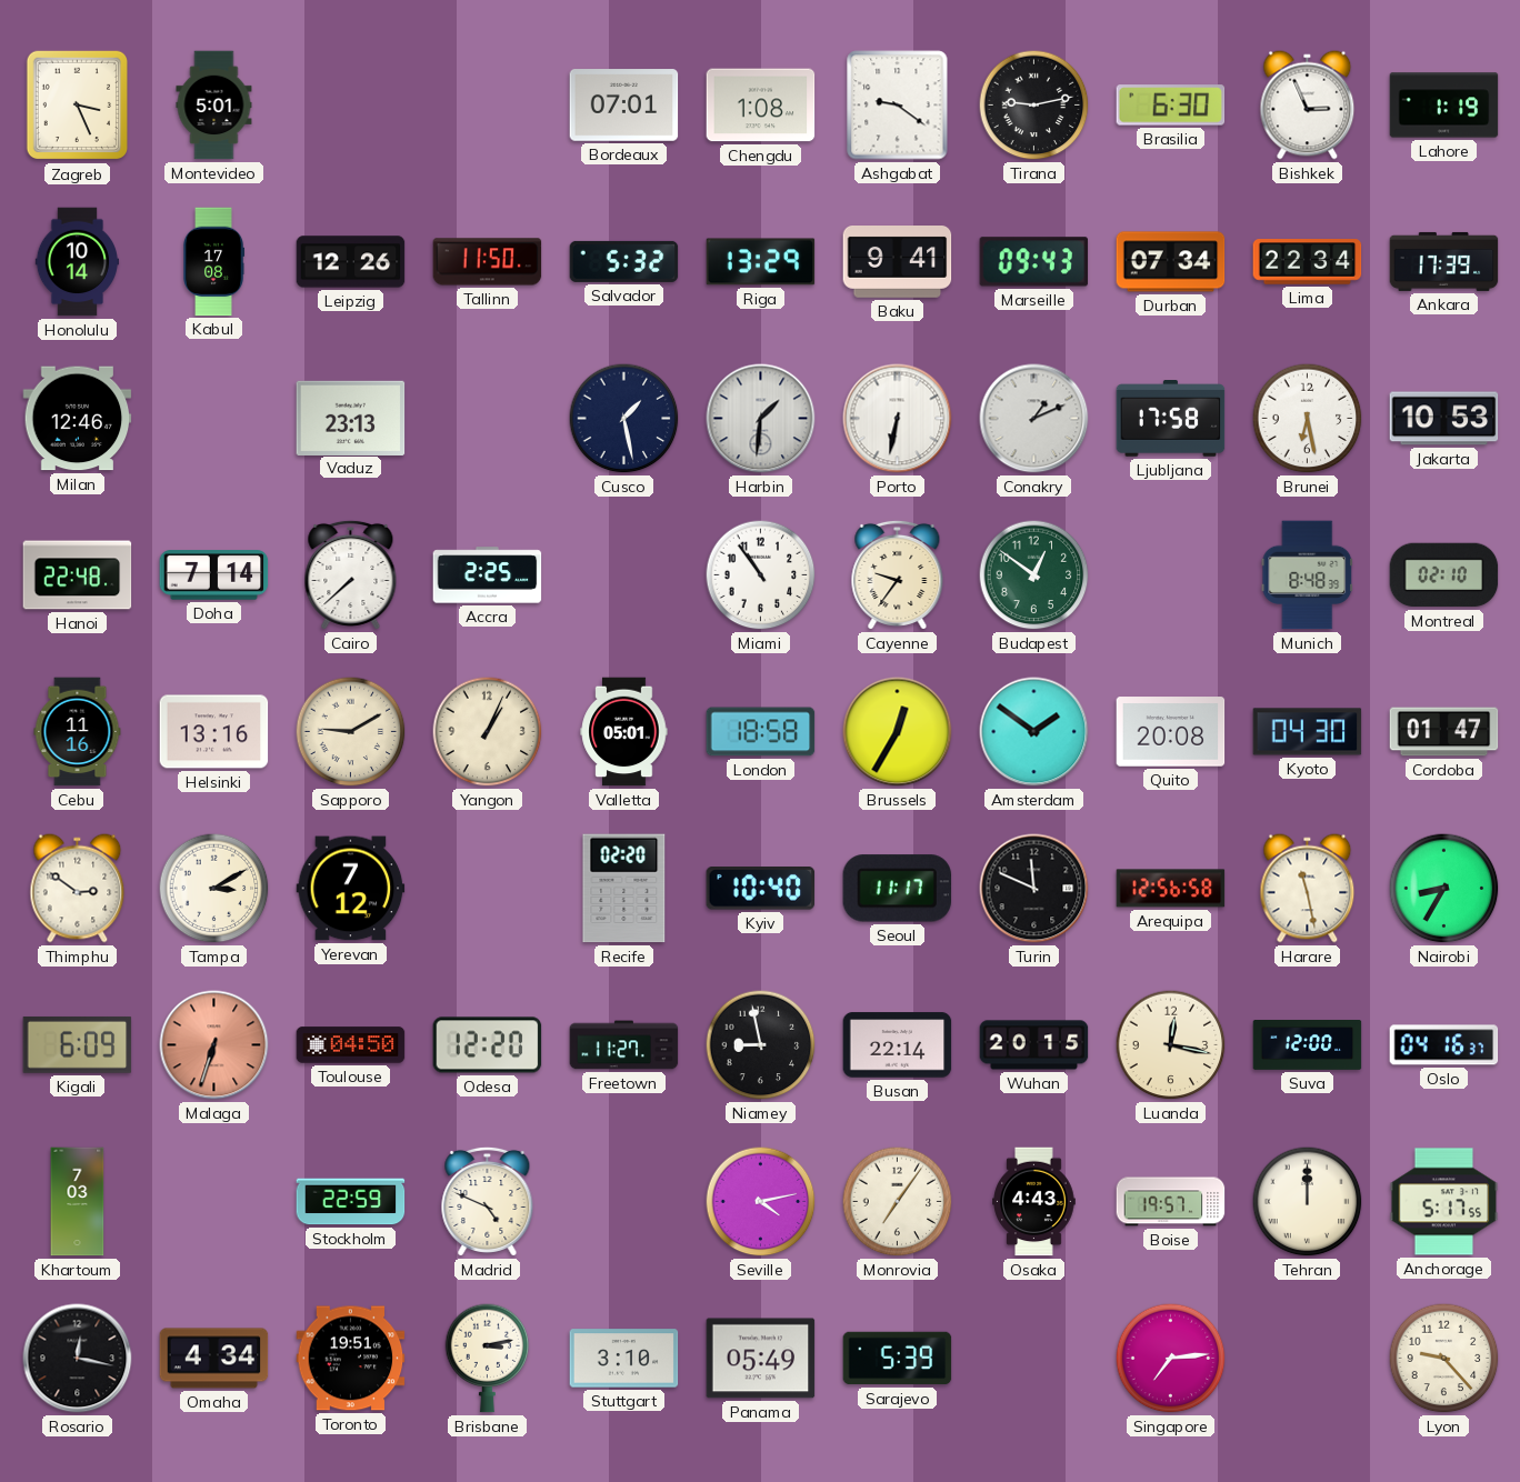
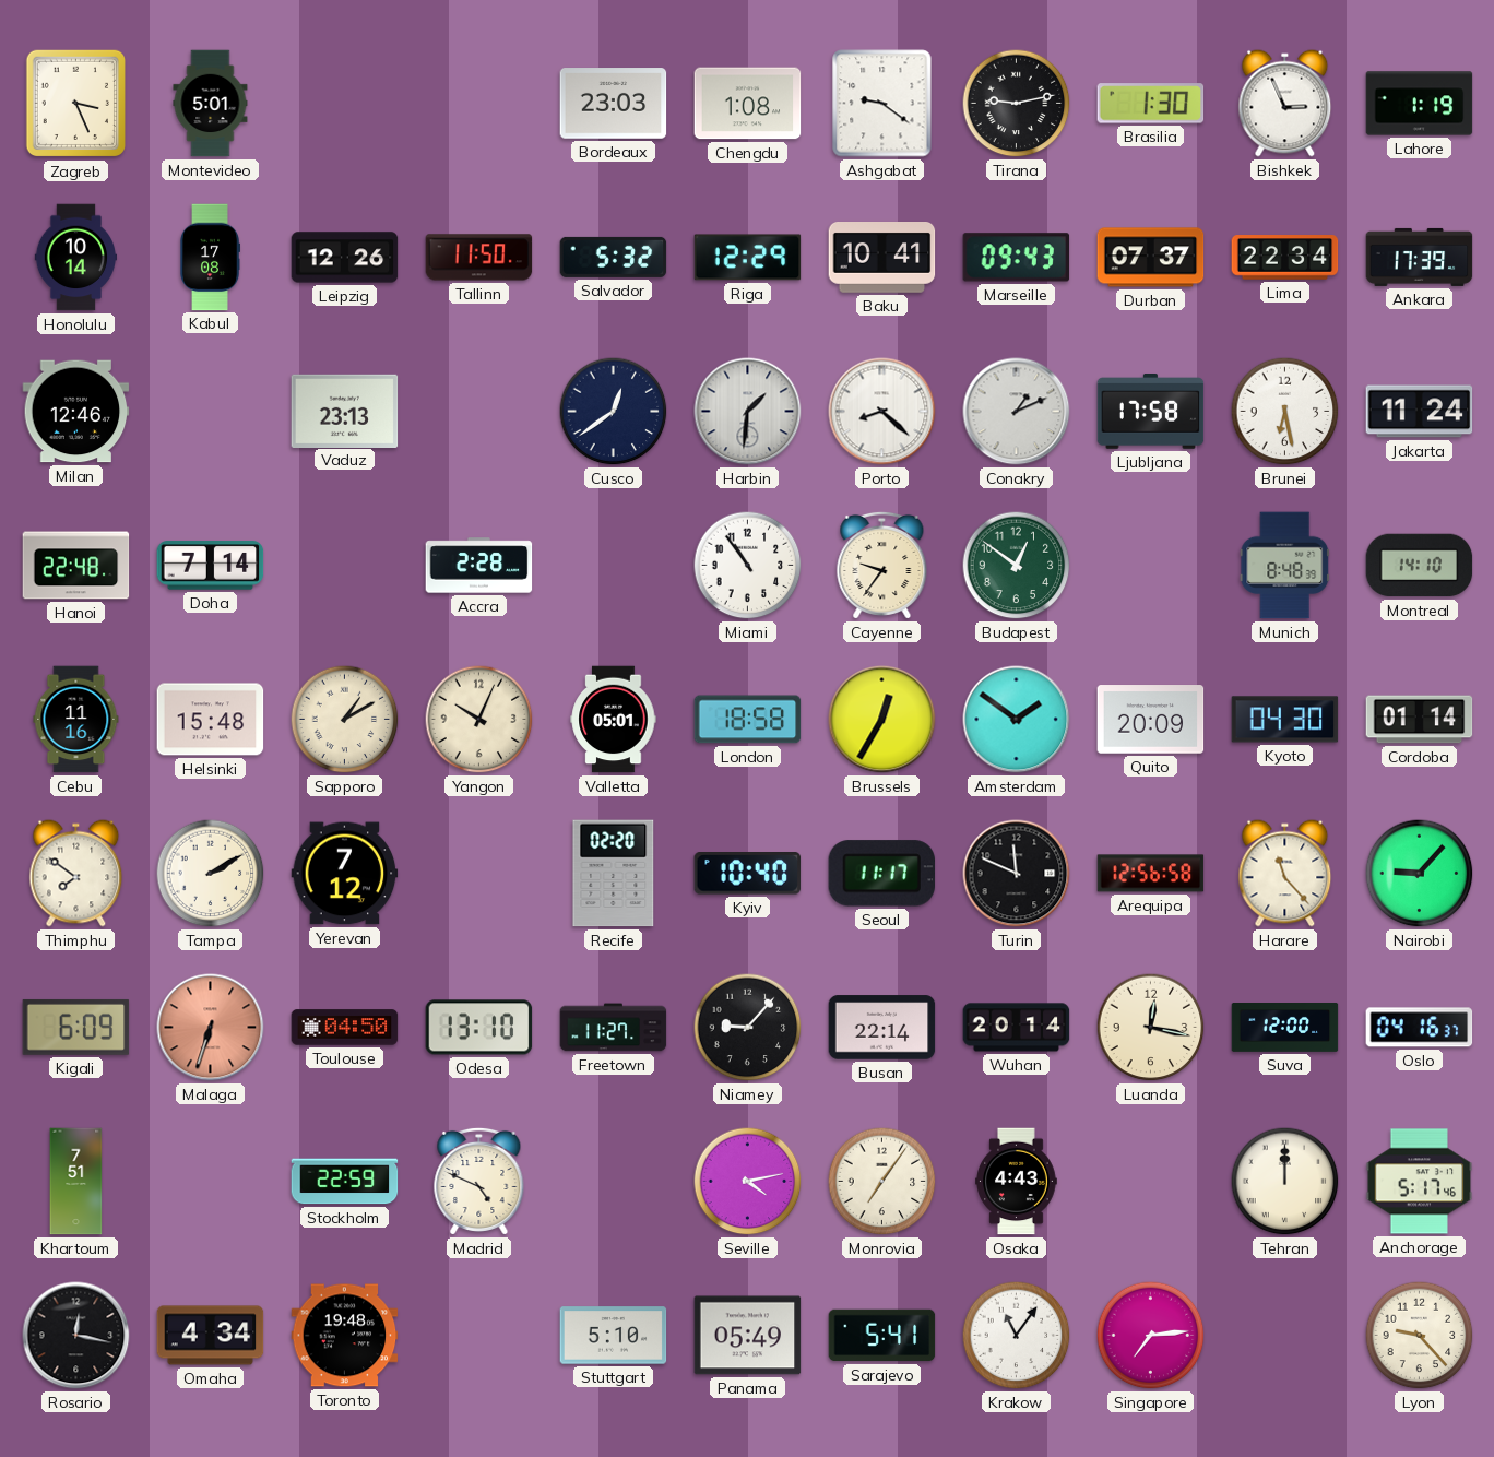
Bordeaux: 07:01 -> 23:03
Brasilia: 6:30 -> 1:30
Riga: 13:29 -> 12:29
Baku: 9:41 -> 10:41
Durban: 07:34 -> 07:37
Cusco: 1:28 -> 12:39
Porto: 6:32 -> 8:22
Jakarta: 10:53 -> 11:24
Cairo: 7:38 -> none
Accra: 2:25 -> 2:28
Montreal: 02:10 -> 14:10
Helsinki: 13:16 -> 15:48
Sapporo: 9:10 -> 1:10
Yangon: 1:04 -> 10:04
Quito: 20:08 -> 20:09
Cordoba: 01:47 -> 01:14
Thimphu: 2:51 -> 7:51
Tampa: 3:10 -> 2:10
Harare: 11:28 -> 11:23
Nairobi: 8:35 -> 9:07
Odesa: 12:20 -> 13:10
Niamey: 8:58 -> 9:07
Wuhan: 20:15 -> 20:14
Khartoum: 7:03 -> 7:51
Boise: 19:57 -> none
Anchorage: 5:17:55 -> 5:17:46
Toronto: 19:51 -> 19:48
Brisbane: 3:13 -> none
Stuttgart: 3:10 -> 5:10
Sarajevo: 5:39 -> 5:41
Krakow: none -> 11:06
